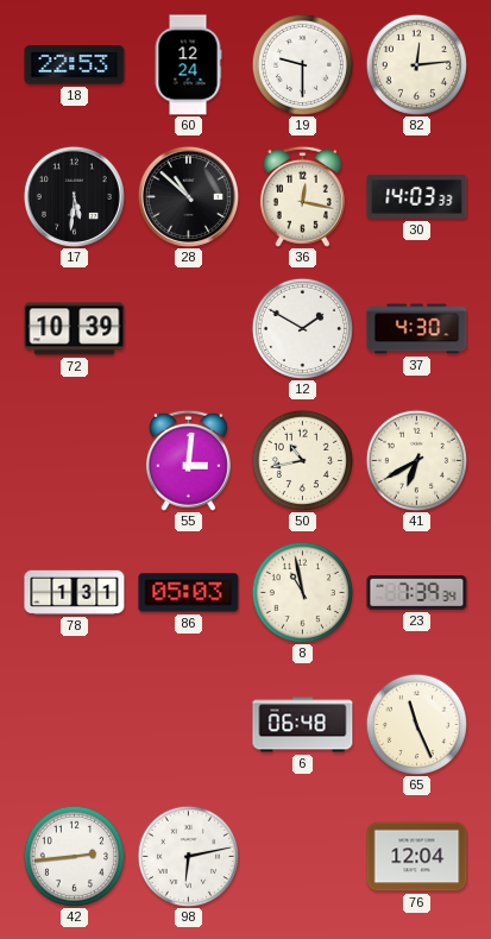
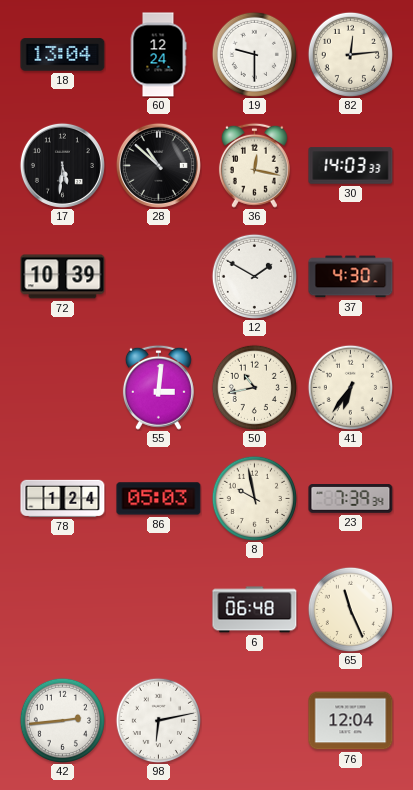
18: 22:53 -> 13:04
41: 6:40 -> 6:36
78: 1:31 -> 1:24
8: 10:58 -> 9:58
